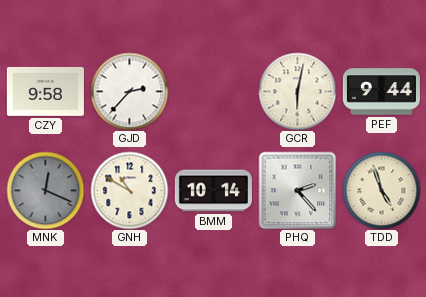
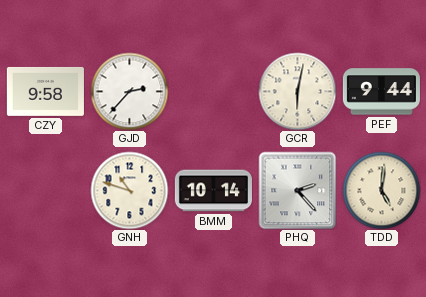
MNK: 12:19 -> none
GNH: 10:50 -> 10:48
TDD: 4:57 -> 5:01
